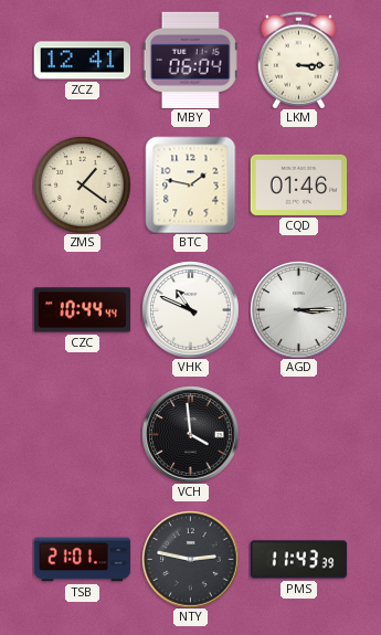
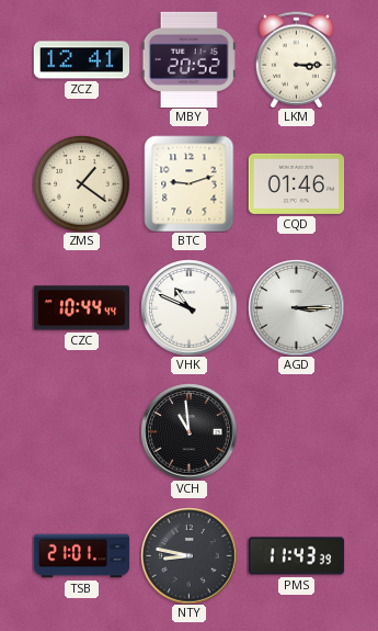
MBY: 06:04 -> 20:52
BTC: 1:47 -> 9:12
VCH: 3:59 -> 10:59
NTY: 2:47 -> 8:47
